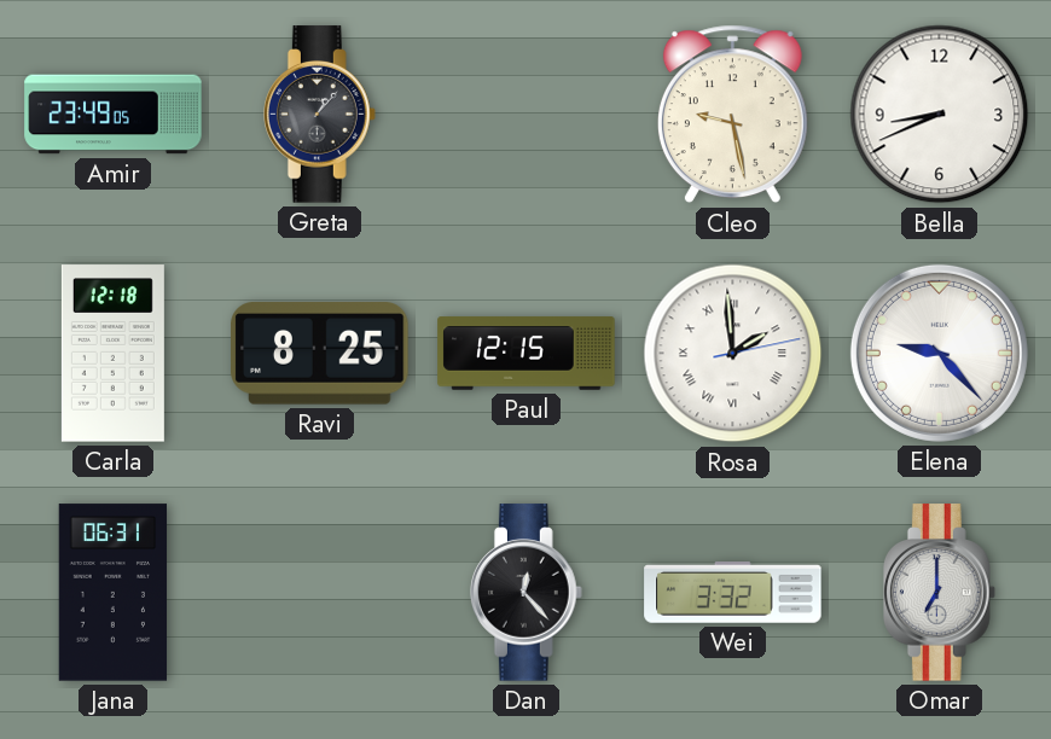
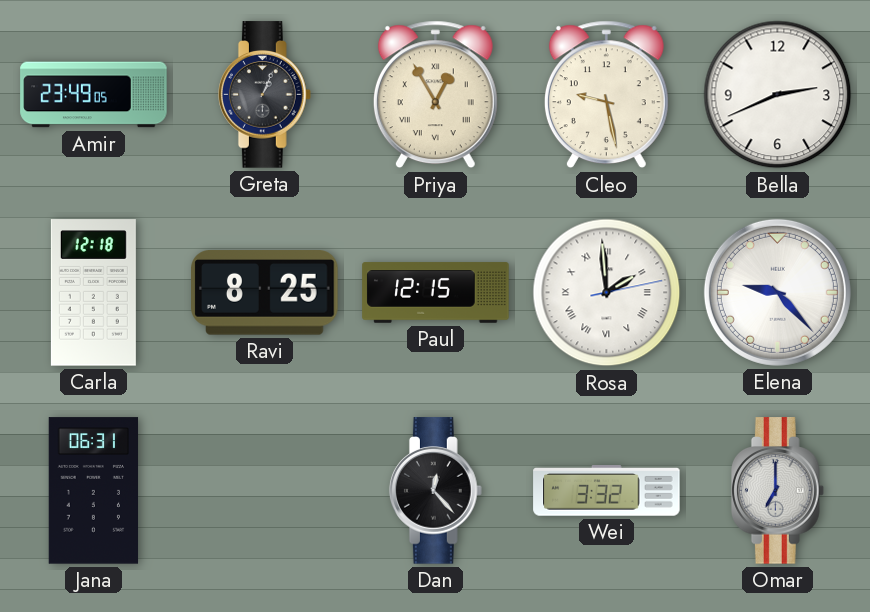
Greta: 1:07 -> 1:04
Priya: none -> 12:55
Bella: 8:41 -> 2:41
